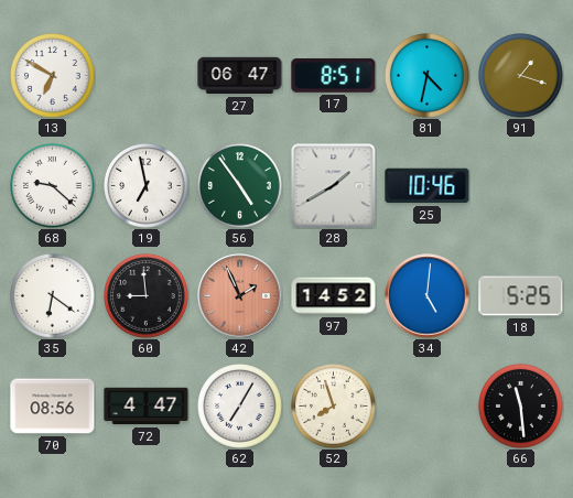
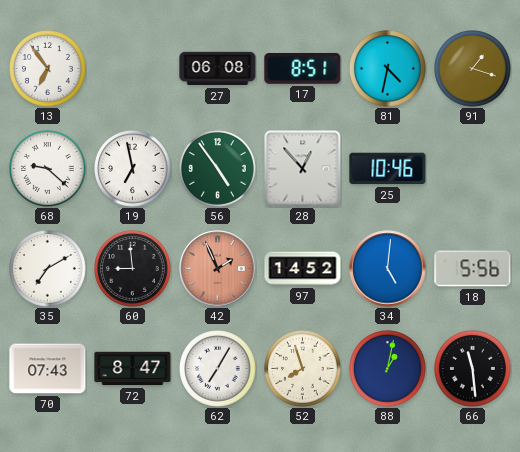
13: 6:50 -> 6:54
27: 06:47 -> 06:08
28: 1:40 -> 12:53
35: 6:21 -> 7:10
18: 5:25 -> 5:56
70: 08:56 -> 07:43
72: 4:47 -> 8:47
88: none -> 1:02
